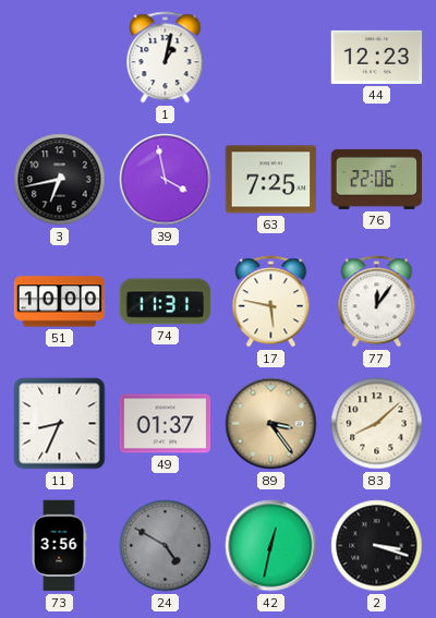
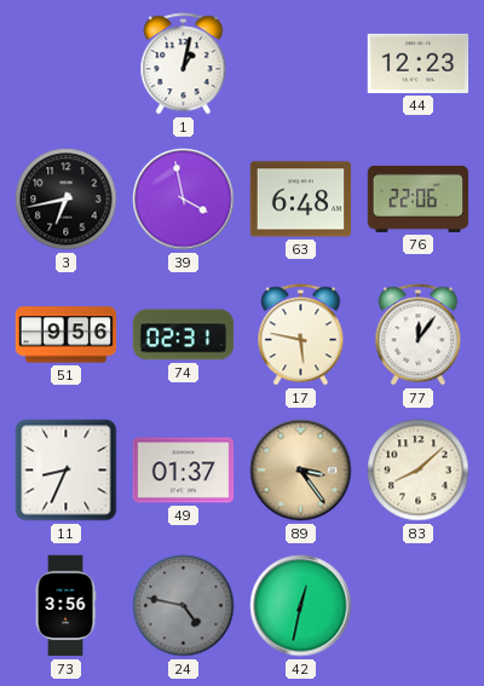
63: 7:25 -> 6:48
51: 10:00 -> 9:56
74: 11:31 -> 02:31
24: 4:50 -> 4:47
2: 3:18 -> none
